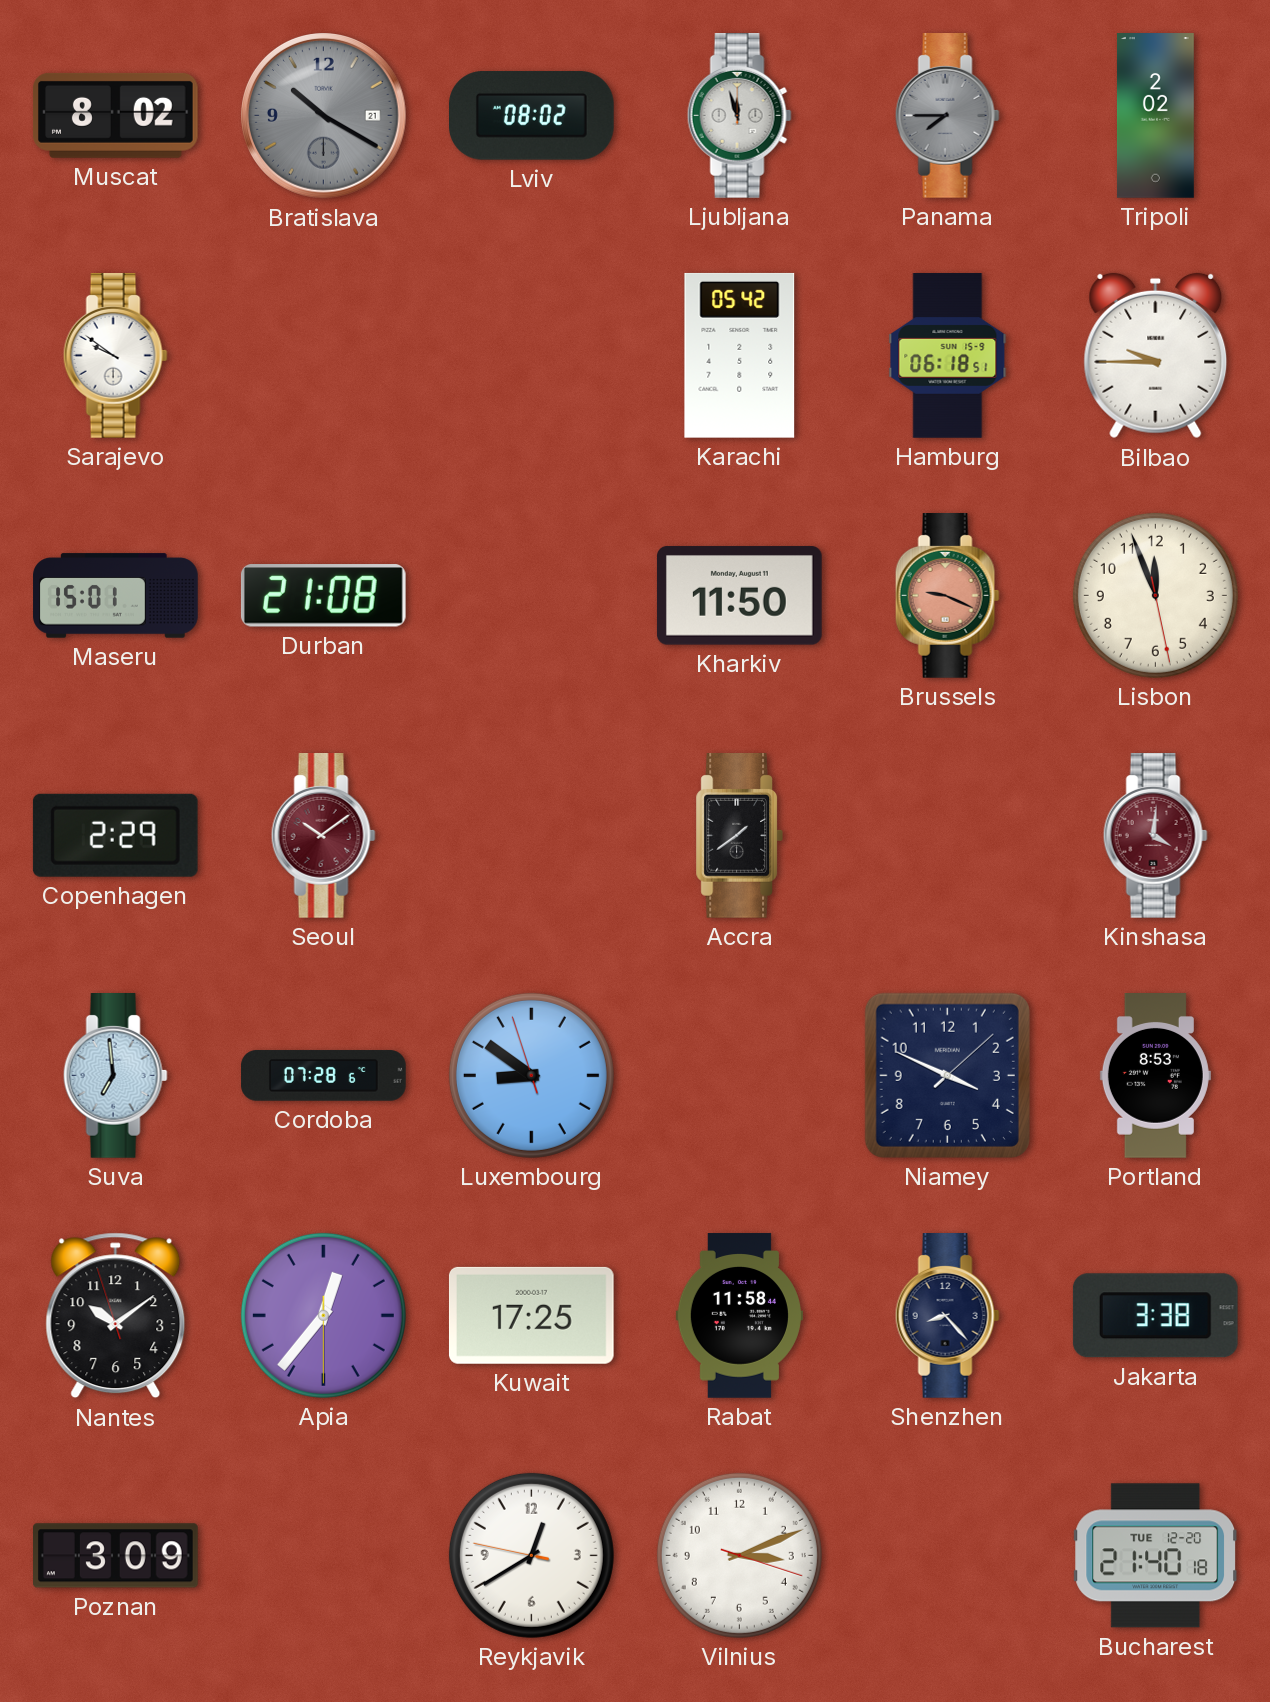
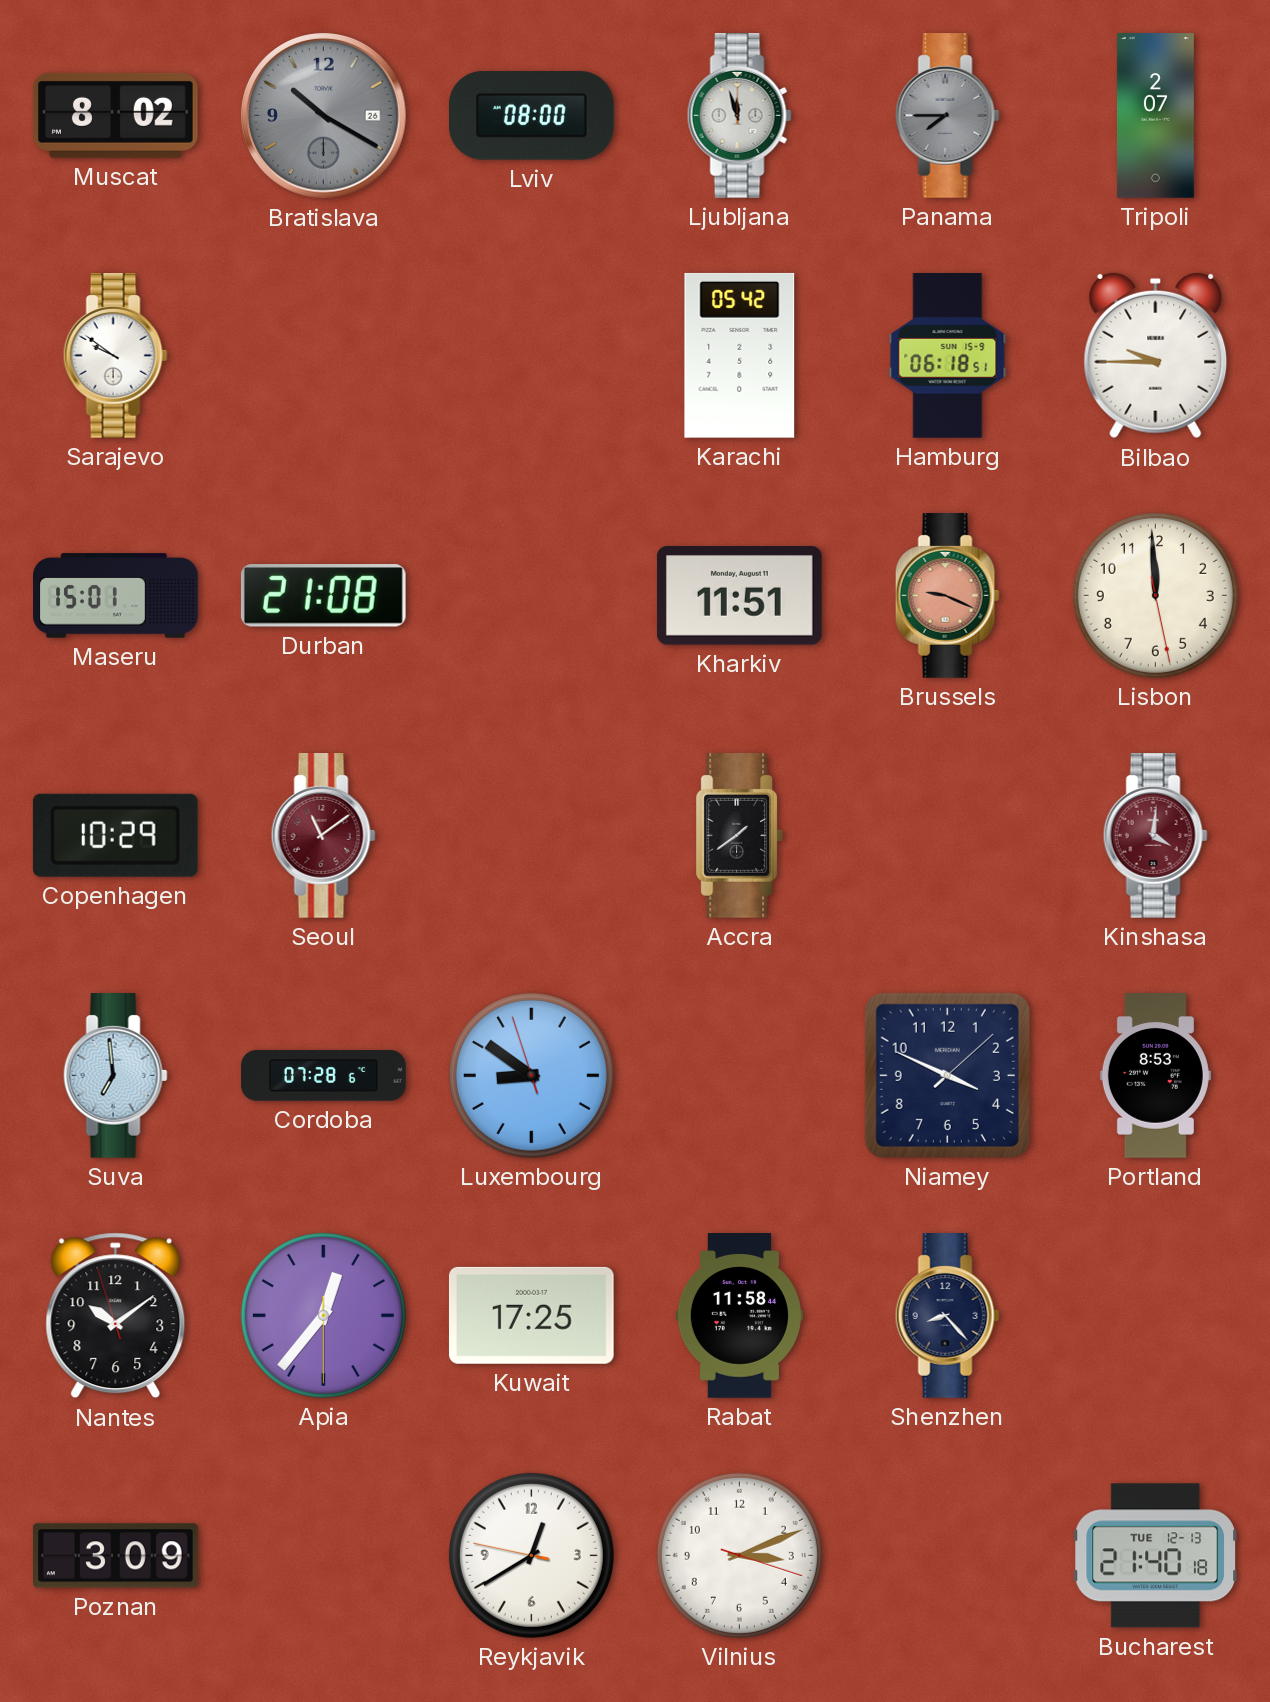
Bratislava date: 21 -> 26
Lviv: 08:02 -> 08:00
Tripoli: 2:02 -> 2:07
Kharkiv: 11:50 -> 11:51
Lisbon: 11:56 -> 11:59
Copenhagen: 2:29 -> 10:29
Seoul: 10:09 -> 11:09
Jakarta: 3:38 -> none
Bucharest date: TUE 12-20 -> TUE 12-13
